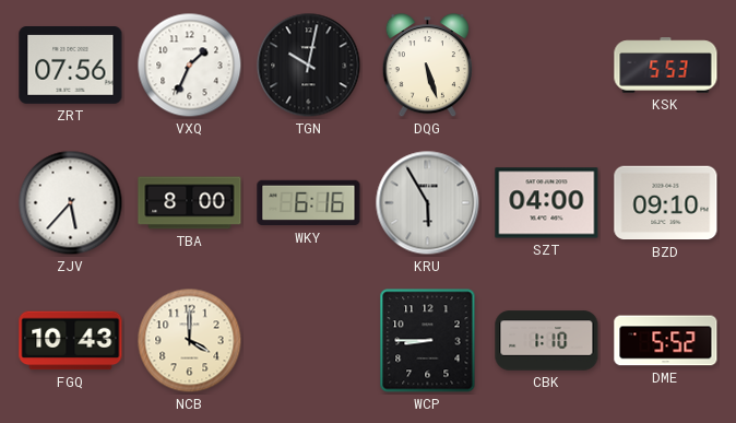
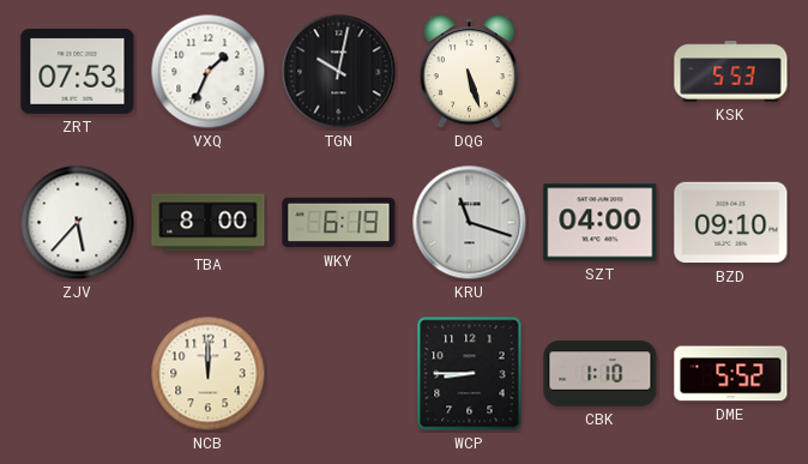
ZRT: 07:56 -> 07:53
WKY: 6:16 -> 6:19
KRU: 5:55 -> 11:18
FGQ: 10:43 -> none
NCB: 4:00 -> 12:00
